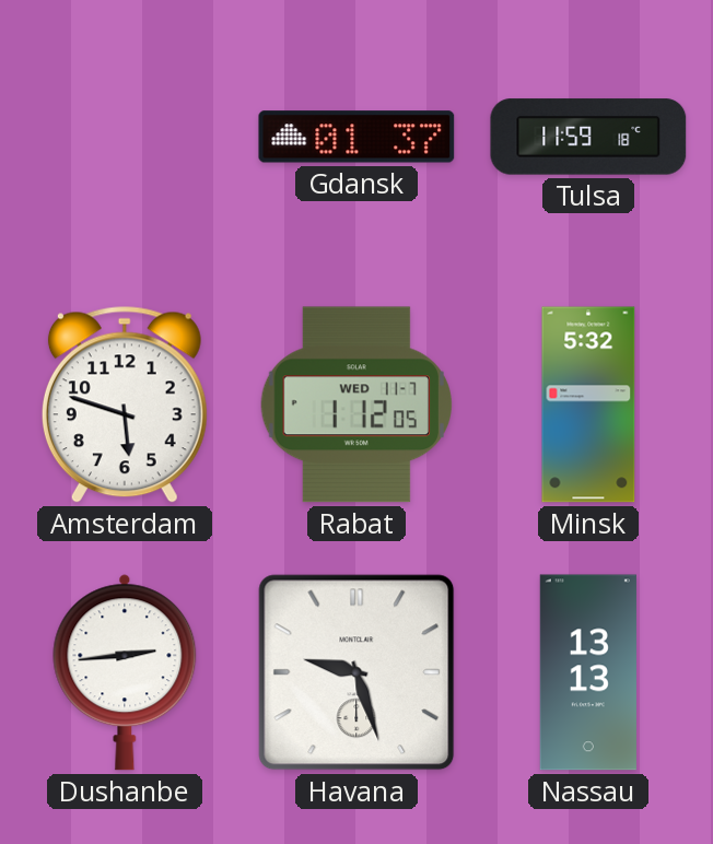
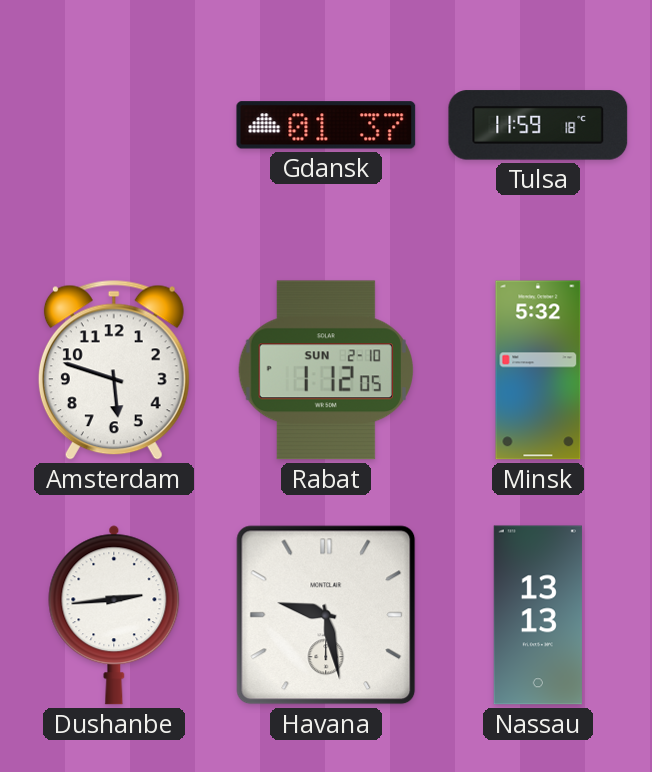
Rabat date: WED 11-7 -> SUN 2-10
Havana: 9:27 -> 9:28
